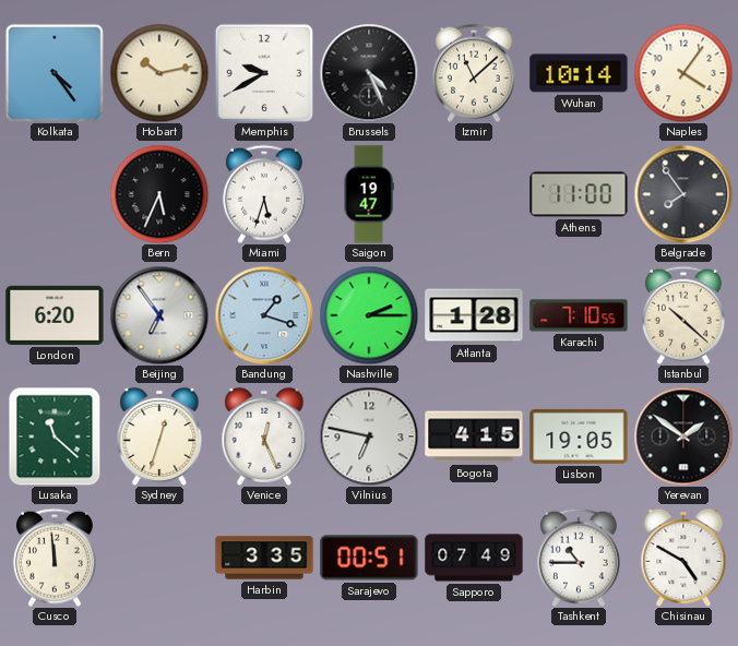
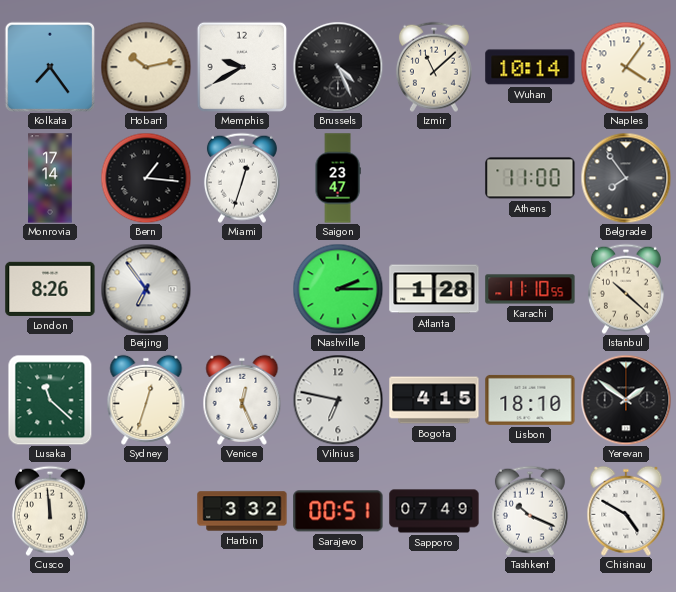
Kolkata: 4:24 -> 7:24
Monrovia: none -> 17:14
Bern: 5:34 -> 1:16
Miami: 5:33 -> 12:33
Saigon: 19:47 -> 23:47
London: 6:20 -> 8:26
Bandung: 1:18 -> none
Karachi: 7:10 -> 11:10
Lisbon: 19:05 -> 18:10
Harbin: 3:35 -> 3:32
Tashkent: 10:45 -> 10:19
